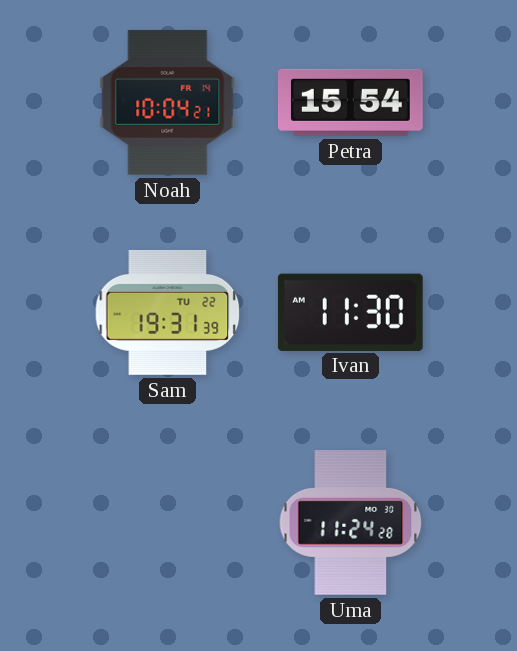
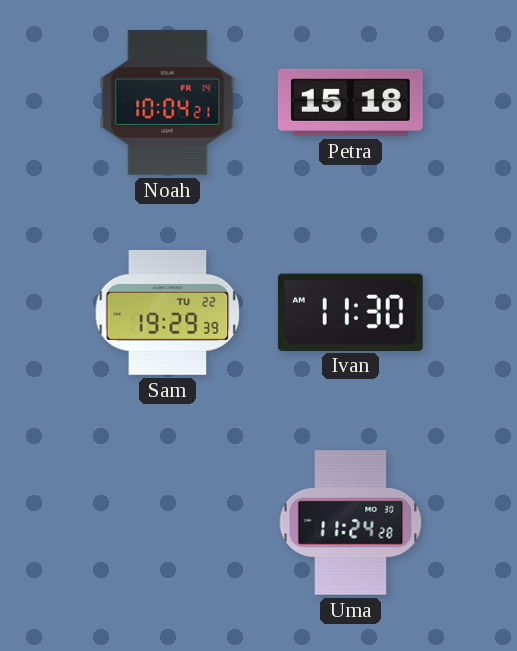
Petra: 15:54 -> 15:18
Sam: 19:31 -> 19:29
